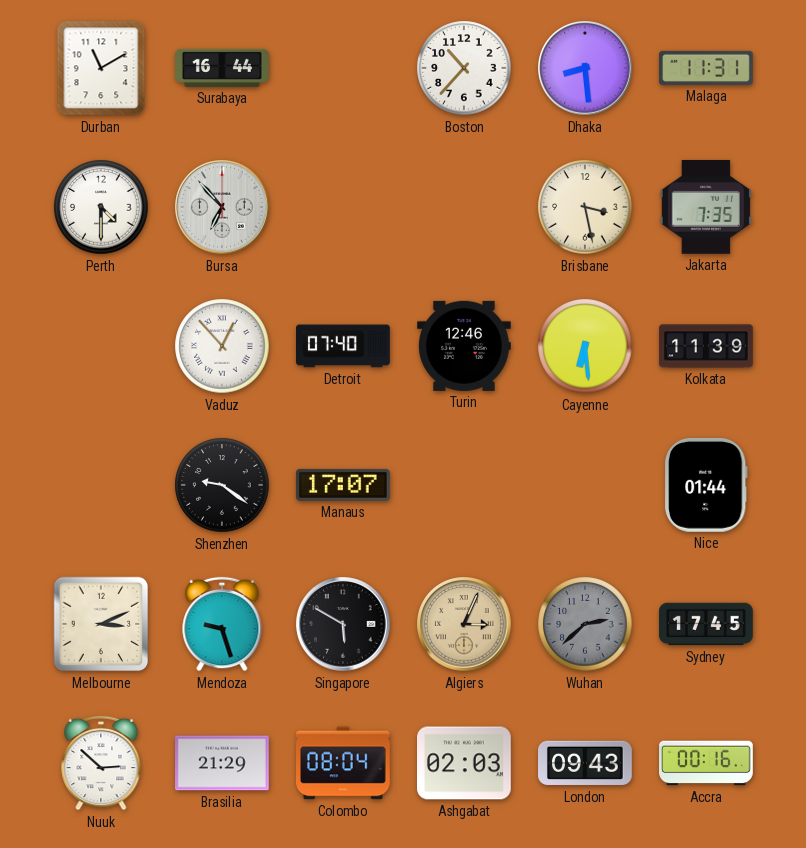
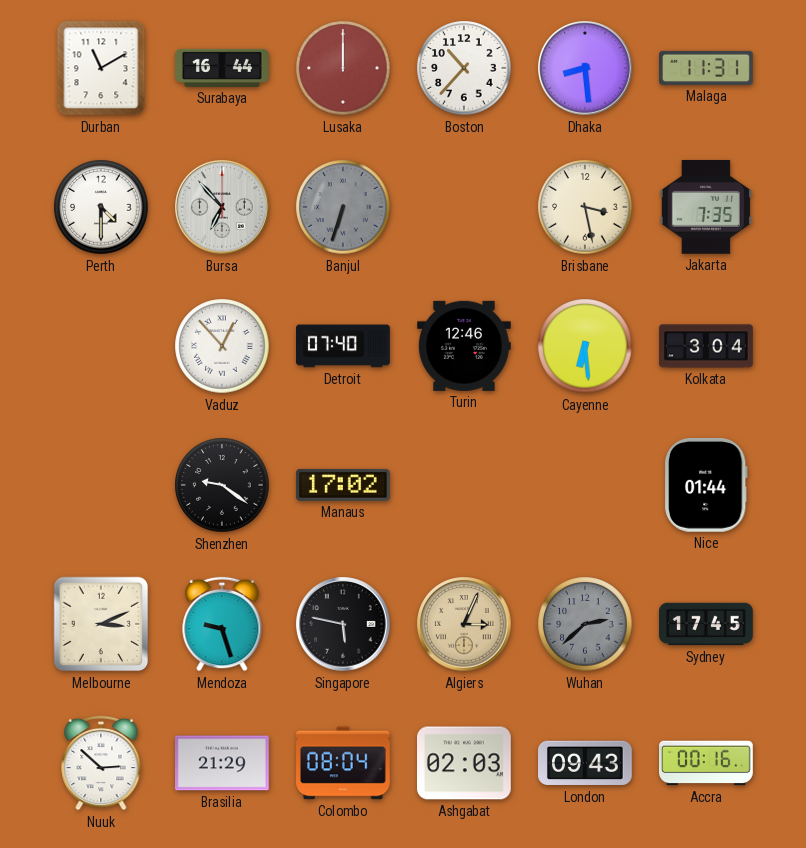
Lusaka: none -> 12:00
Banjul: none -> 6:33
Kolkata: 11:39 -> 3:04
Manaus: 17:07 -> 17:02
Singapore: 5:50 -> 5:47
